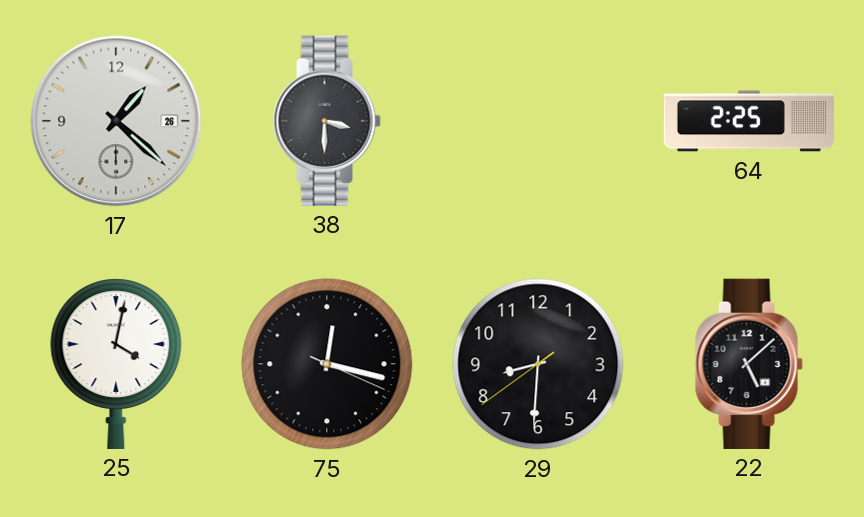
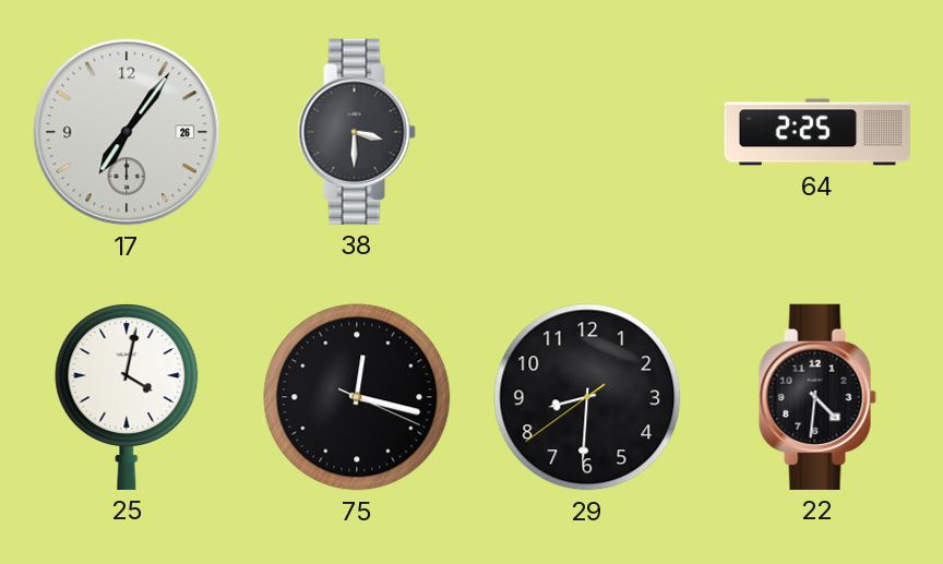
17: 1:22 -> 7:06
22: 5:08 -> 4:31
